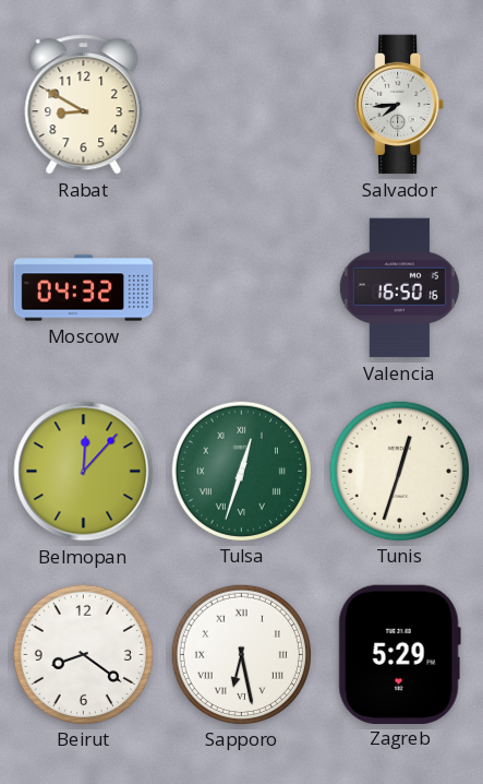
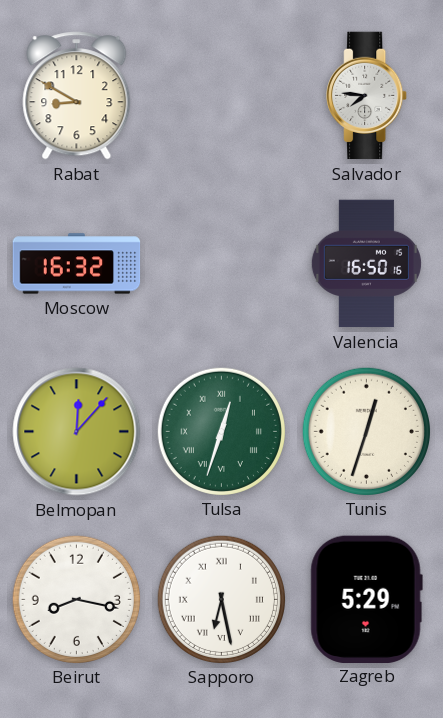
Salvador: 7:44 -> 7:46
Moscow: 04:32 -> 16:32
Beirut: 8:21 -> 8:17
